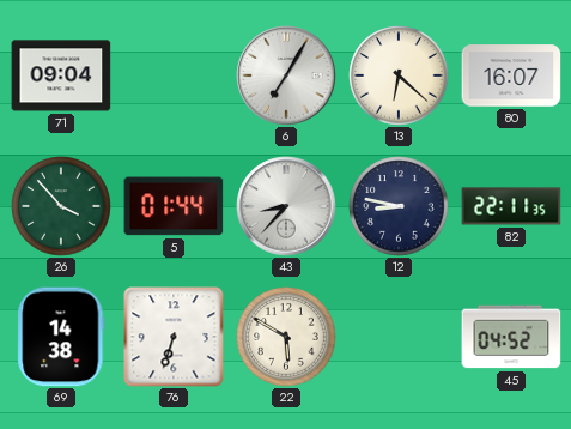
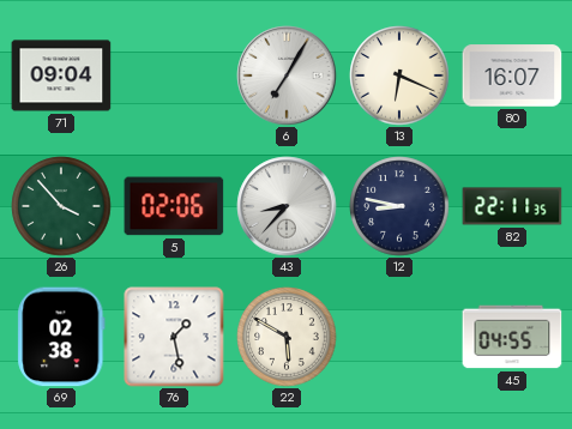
13: 6:22 -> 6:19
5: 01:44 -> 02:06
69: 14:38 -> 02:38
76: 6:33 -> 1:28
45: 04:52 -> 04:55
